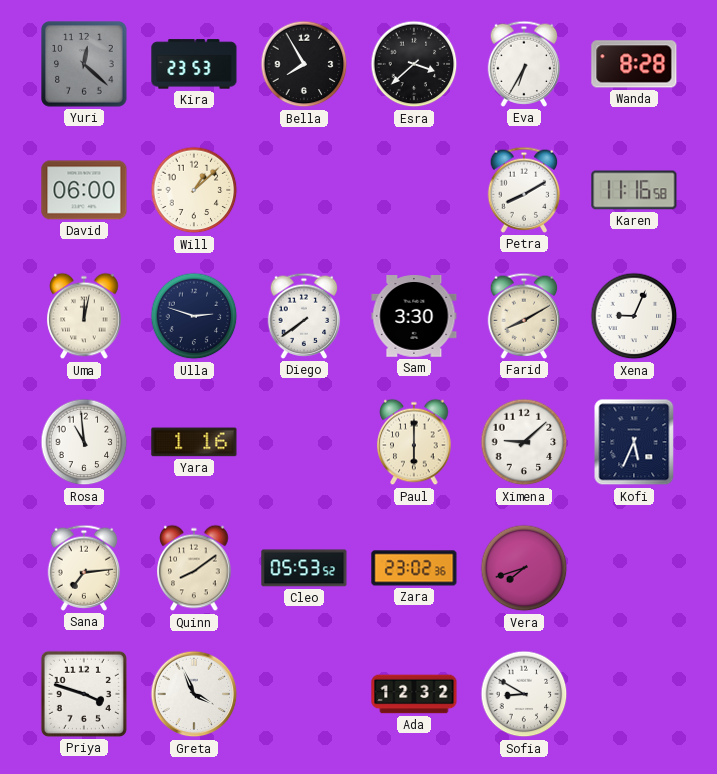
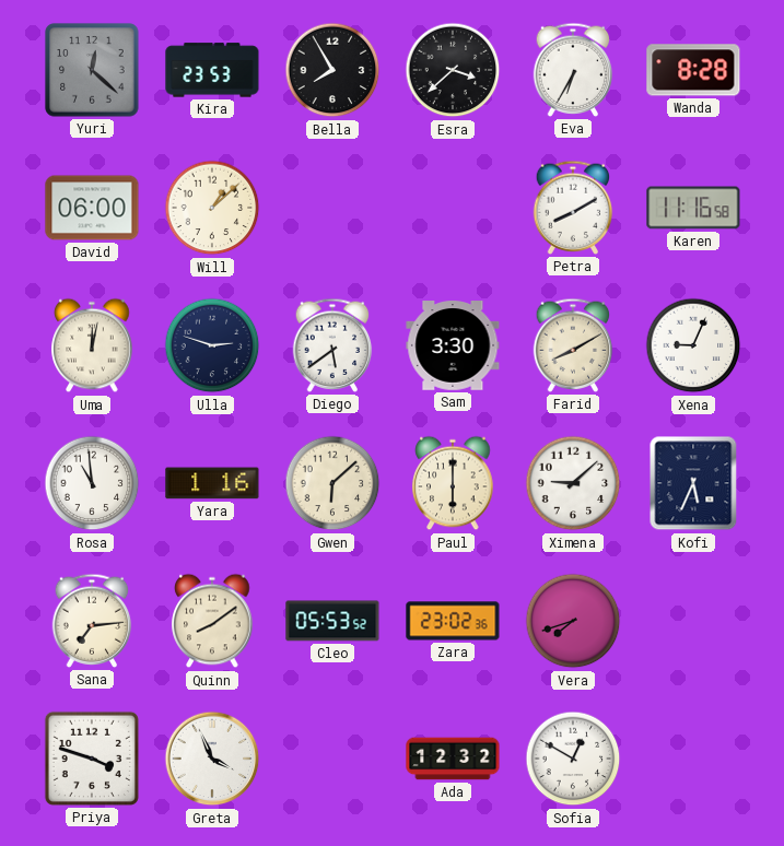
Diego: 7:39 -> 5:39
Gwen: none -> 6:08
Sofia: 8:50 -> 12:50
